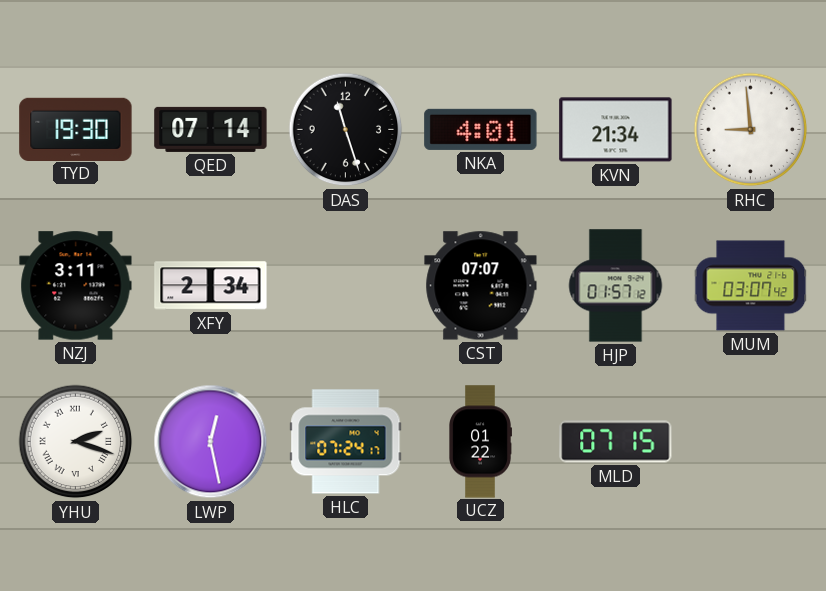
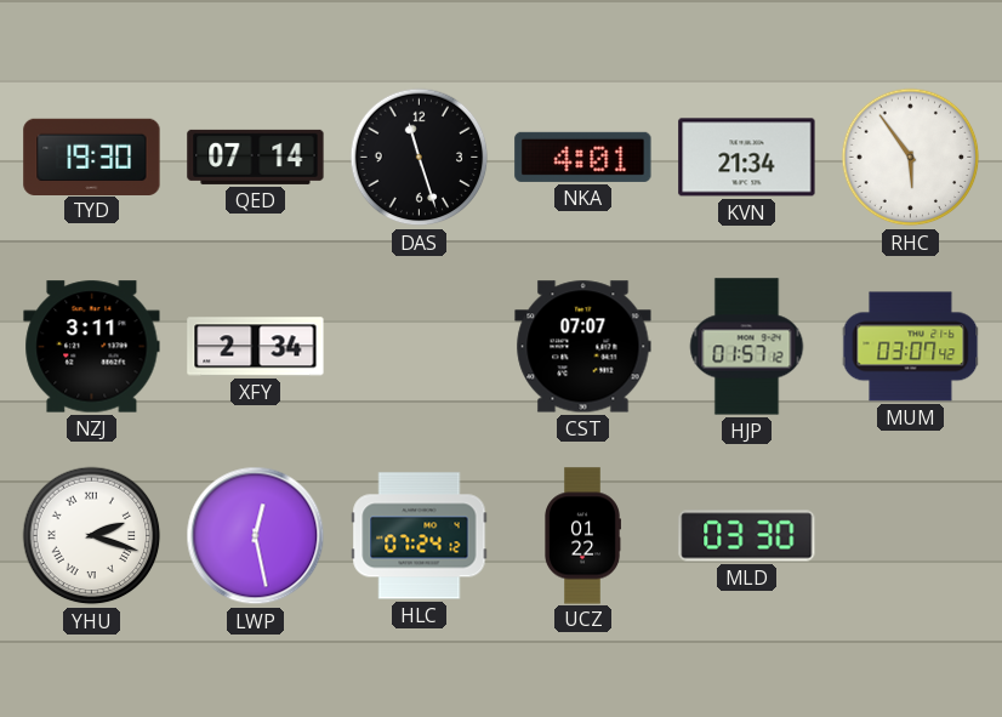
RHC: 8:59 -> 5:54
HLC: 07:24:17 -> 07:24:12
MLD: 07:15 -> 03:30
